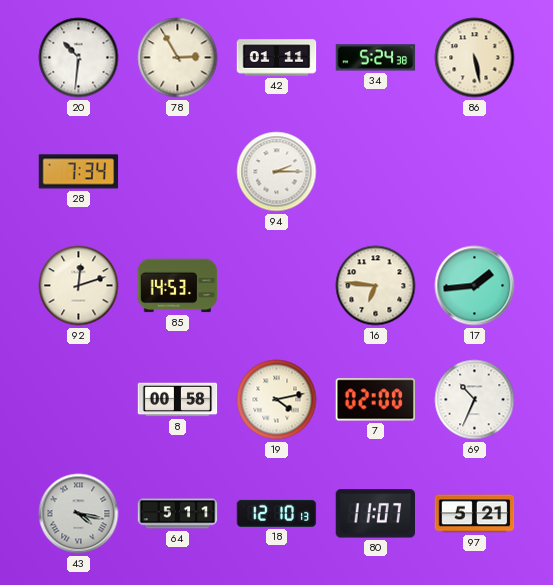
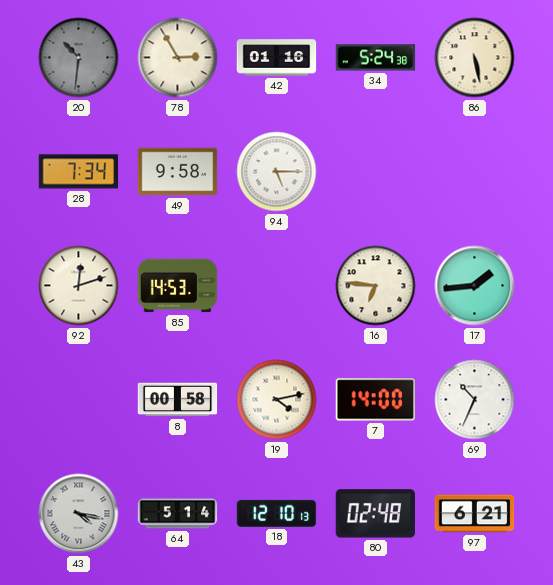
20 dial: white -> grey
42: 01:11 -> 01:16
49: none -> 9:58
94: 2:15 -> 5:15
7: 02:00 -> 14:00
64: 5:11 -> 5:14
80: 11:07 -> 02:48
97: 5:21 -> 6:21
